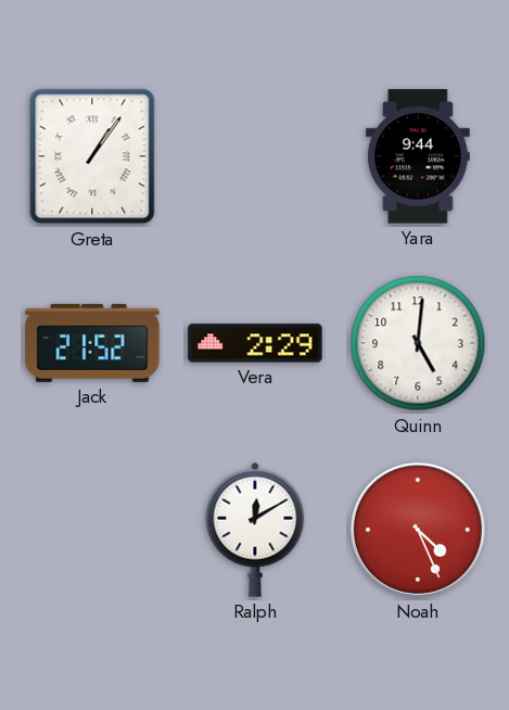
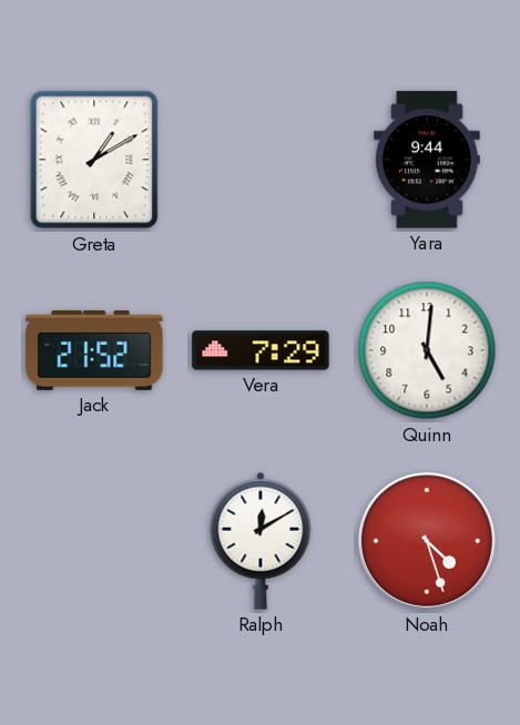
Greta: 1:06 -> 1:10
Vera: 2:29 -> 7:29
Noah: 4:26 -> 4:27
